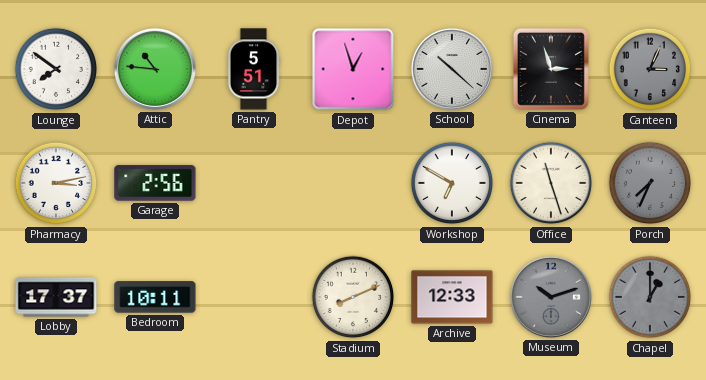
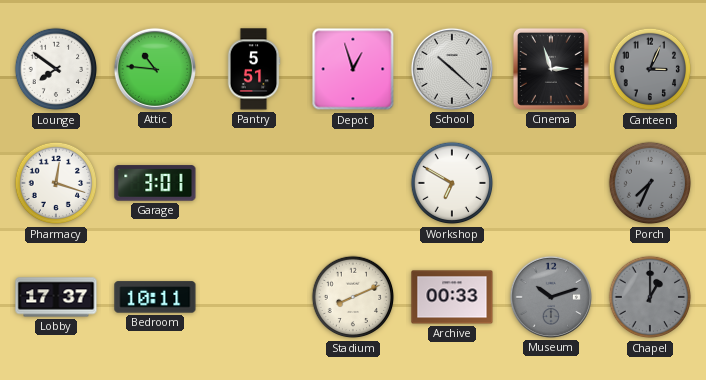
Pharmacy: 3:13 -> 12:18
Garage: 2:56 -> 3:01
Office: 11:27 -> none
Archive: 12:33 -> 00:33
